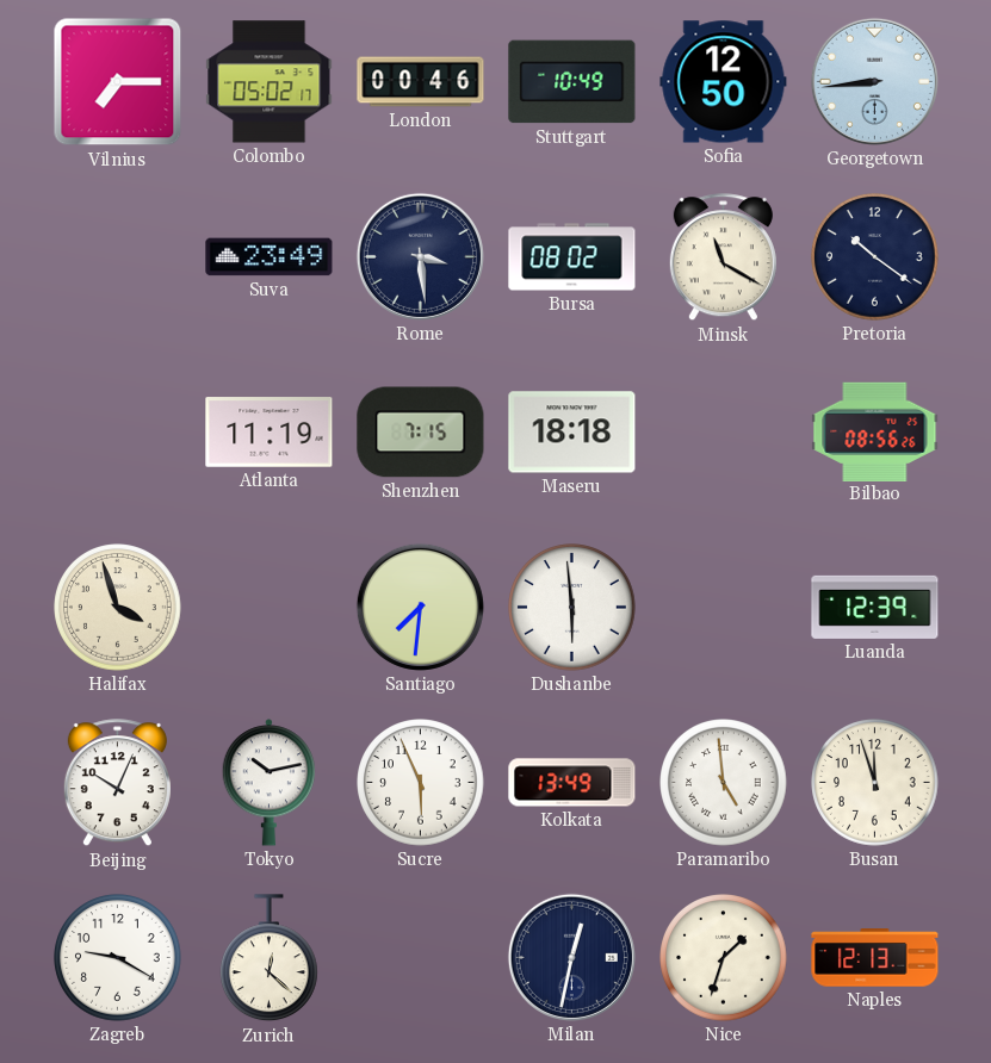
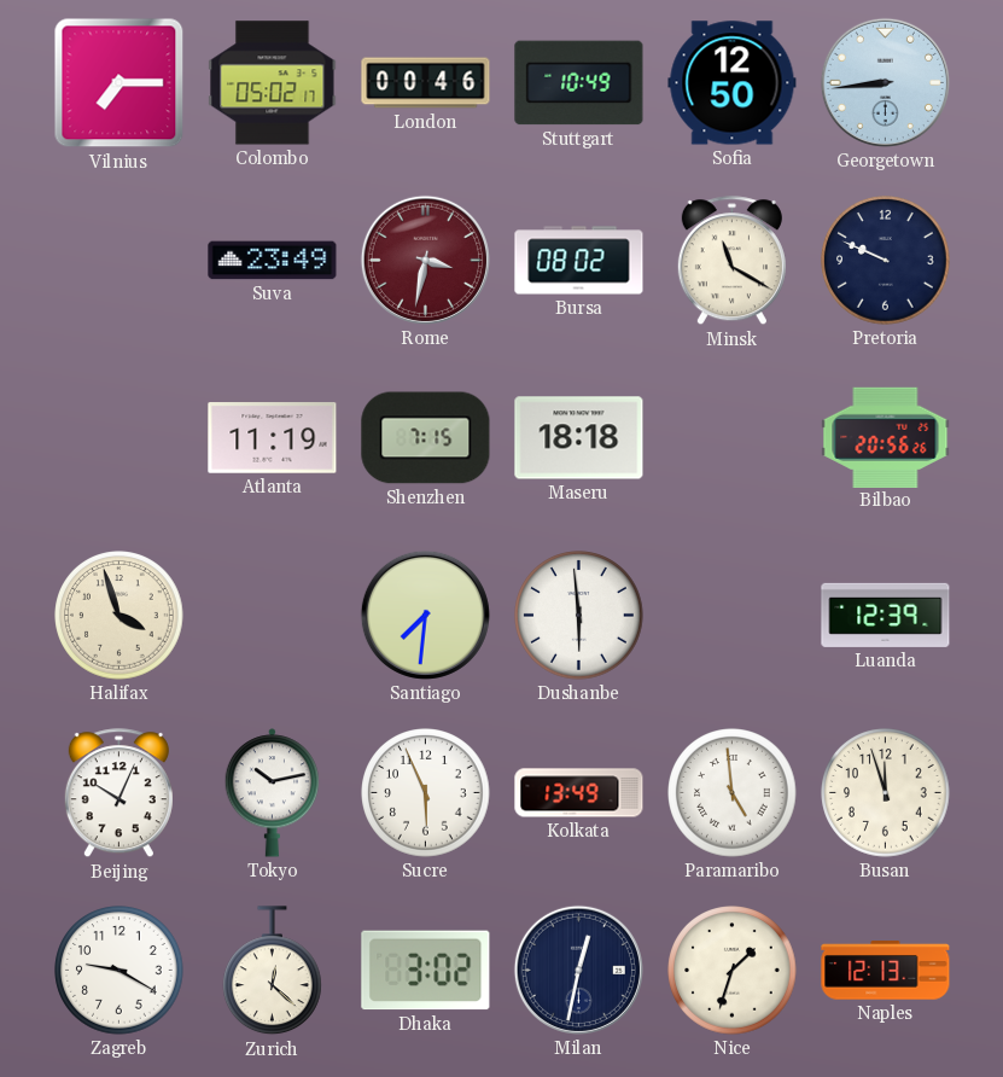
Rome: 3:29 -> 3:32
Rome dial: navy -> burgundy
Pretoria: 10:21 -> 9:49
Bilbao: 08:56 -> 20:56
Dhaka: none -> 3:02
